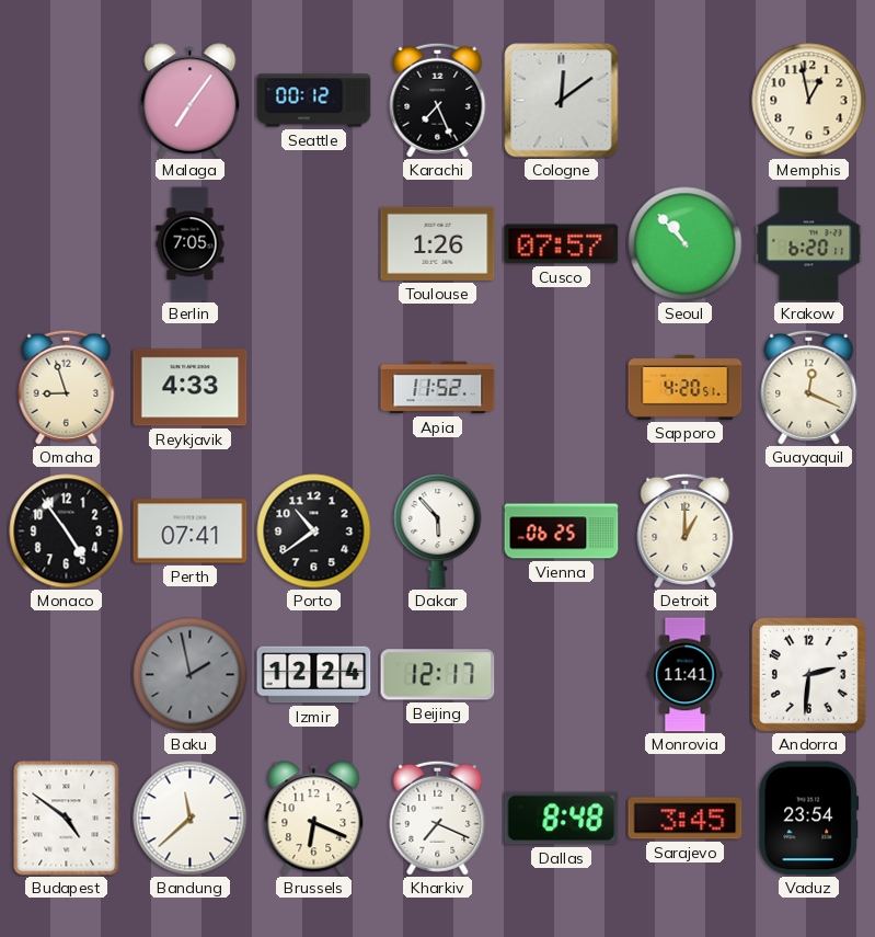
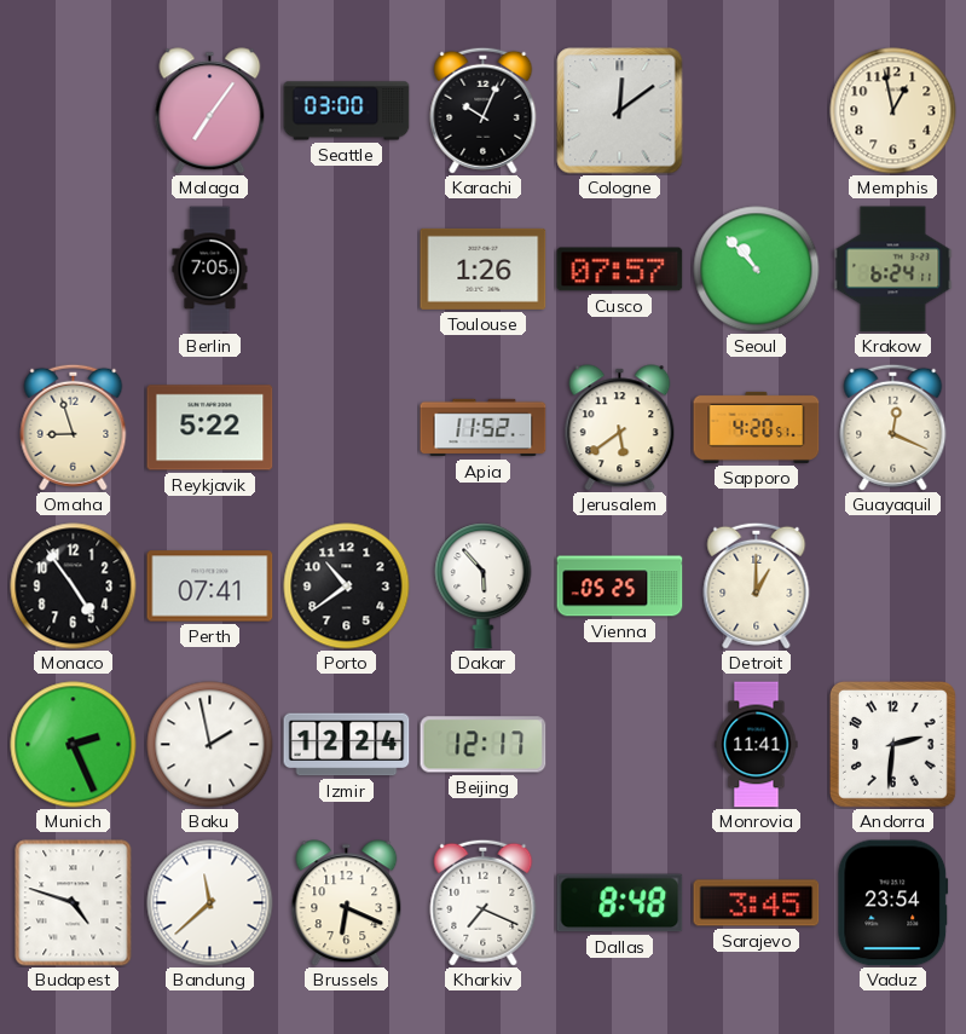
Seattle: 00:12 -> 03:00
Karachi: 7:26 -> 10:04
Krakow: 6:20 -> 6:24
Reykjavik: 4:33 -> 5:22
Jerusalem: none -> 5:39
Vienna: 06:25 -> 05:25
Munich: none -> 2:26
Baku dial: grey -> white
Budapest: 4:51 -> 4:48
